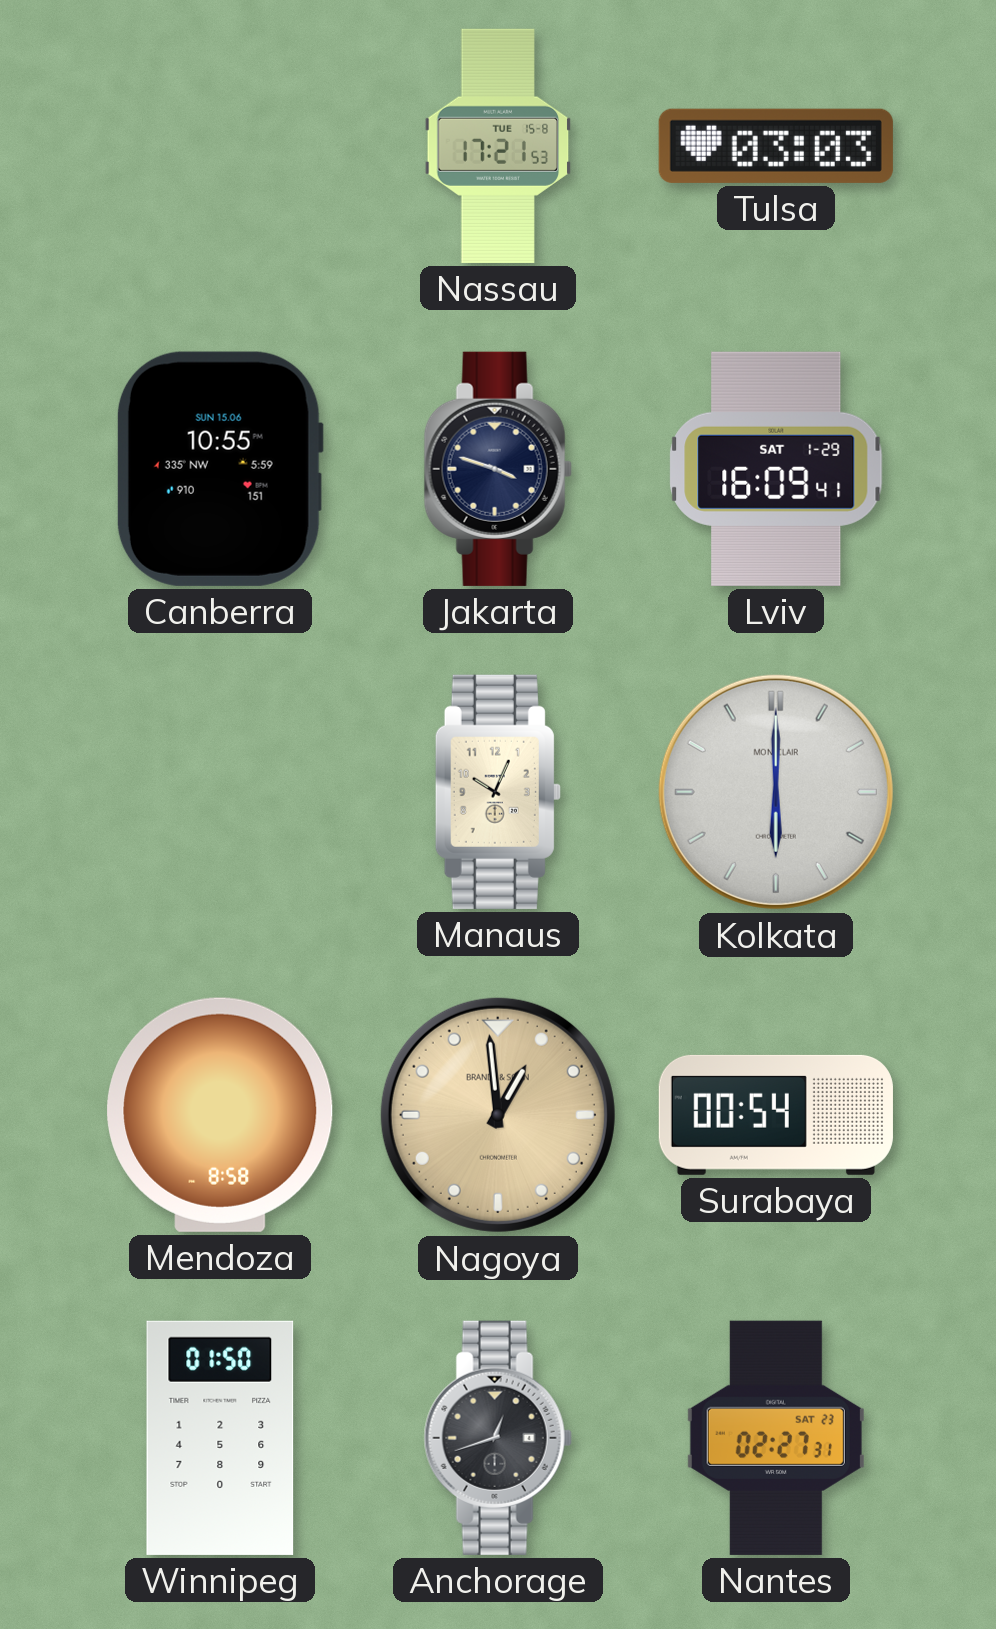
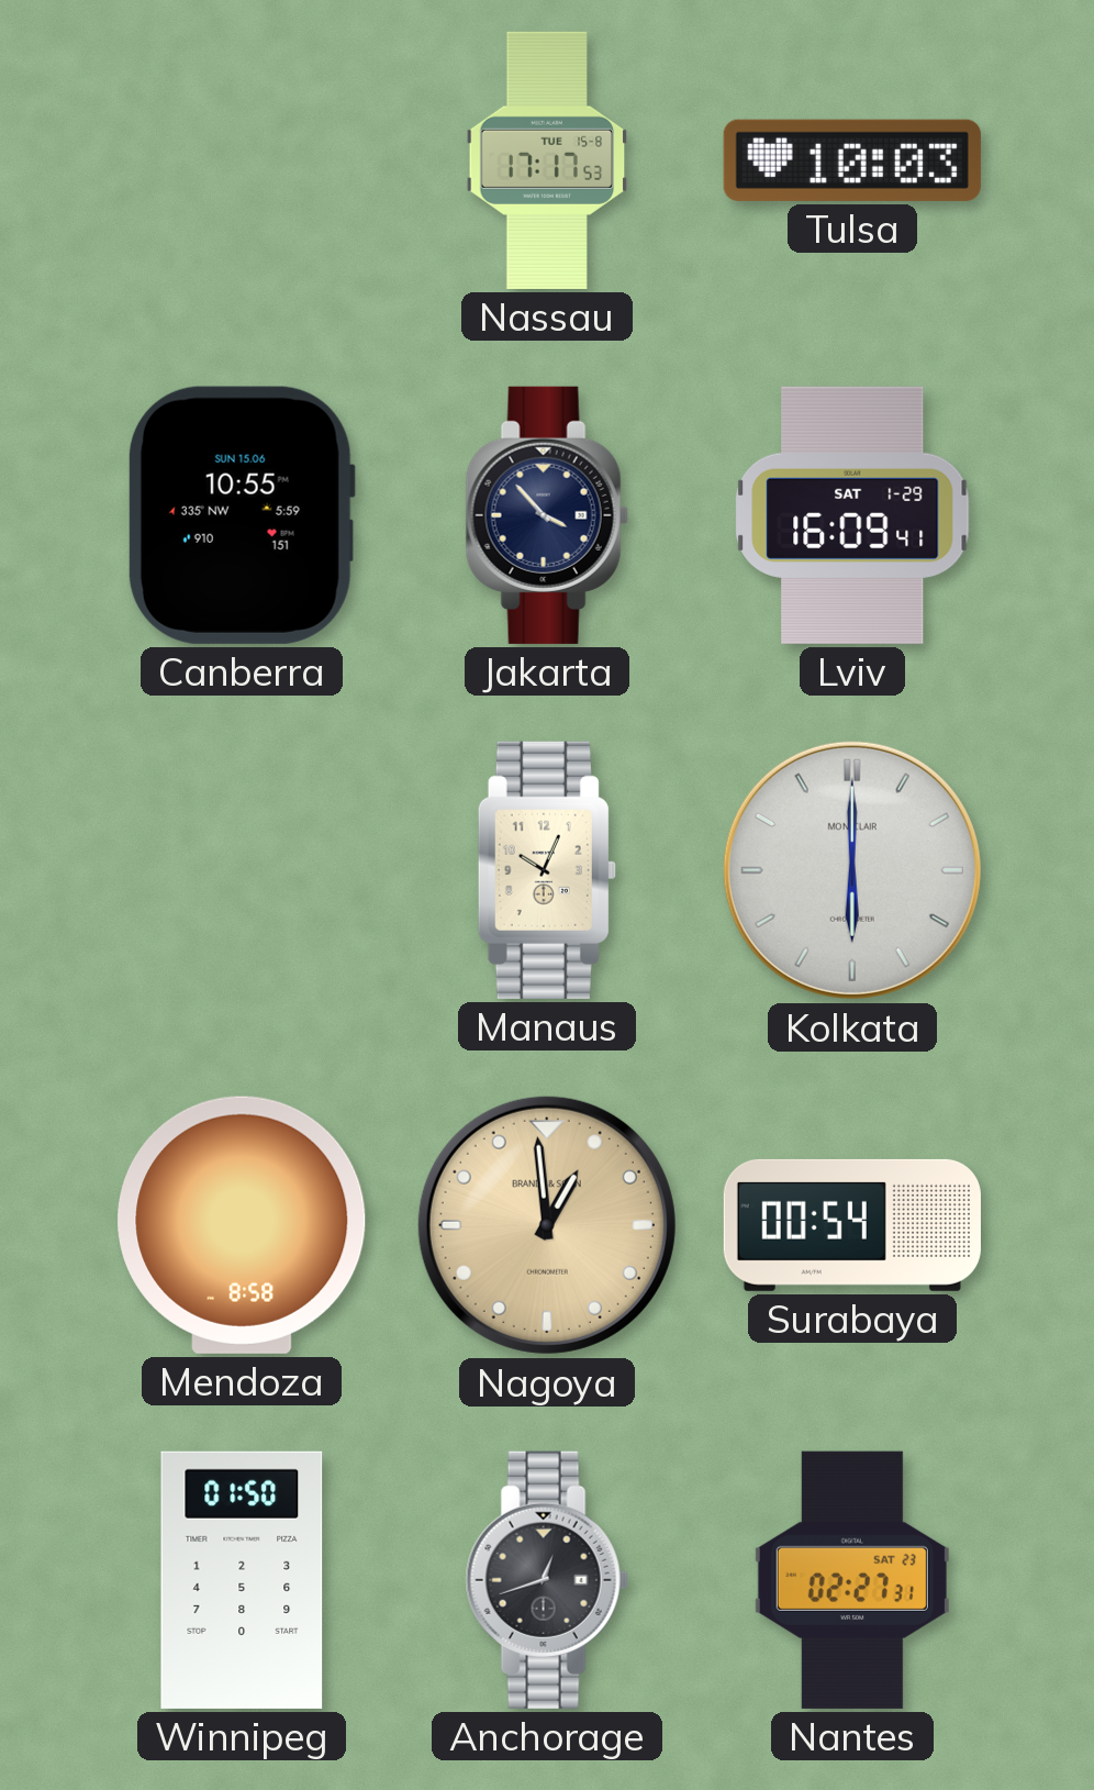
Nassau: 17:21 -> 17:17
Tulsa: 03:03 -> 10:03
Jakarta: 3:48 -> 3:53
